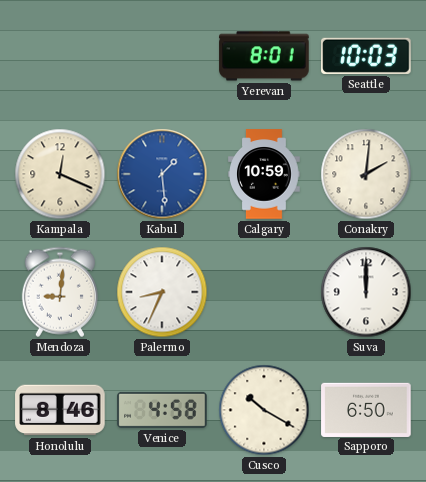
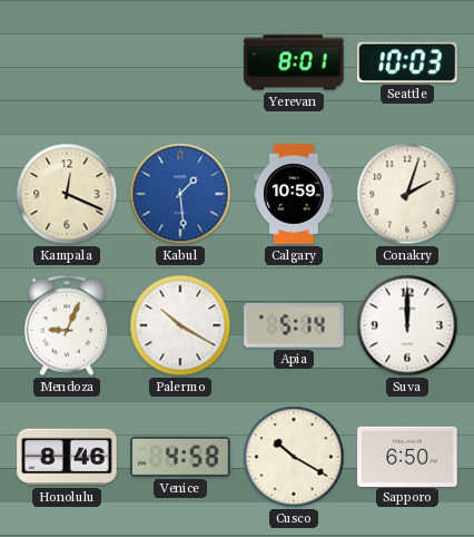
Conakry: 2:01 -> 2:03
Mendoza: 9:01 -> 9:04
Palermo: 8:34 -> 10:20
Apia: none -> 5:14
